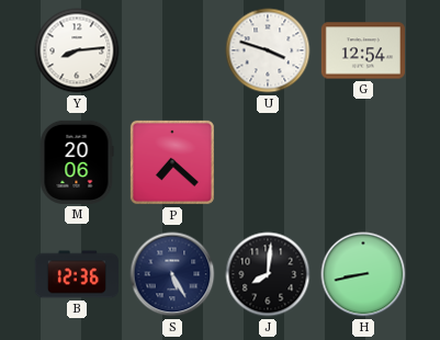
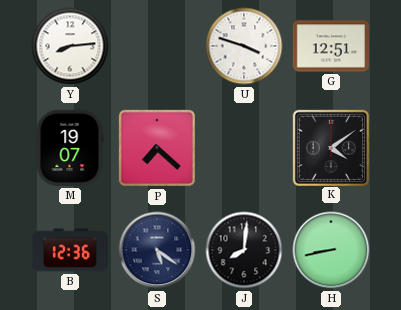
G: 12:54 -> 12:51
M: 20:06 -> 19:07
K: none -> 4:09
S: 5:25 -> 5:21
